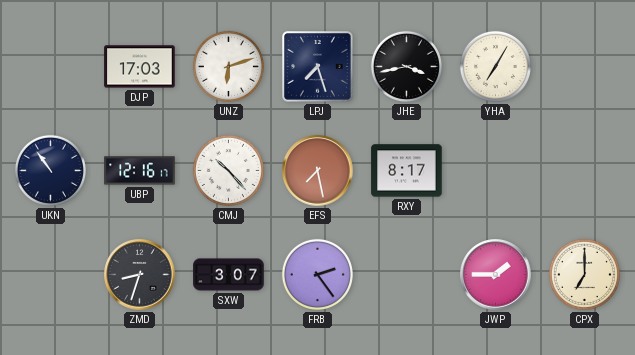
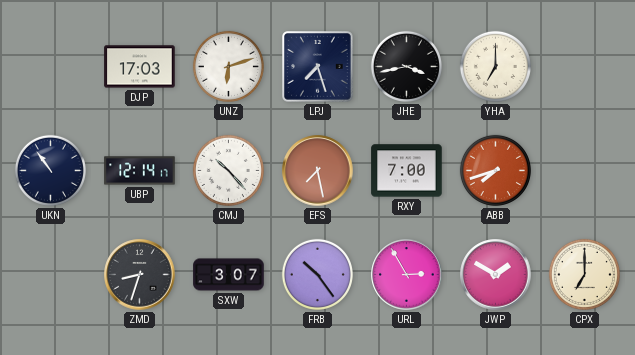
YHA: 7:05 -> 7:00
UBP: 12:16 -> 12:14
RXY: 8:17 -> 7:00
ABB: none -> 7:42
FRB: 2:24 -> 10:24
URL: none -> 2:55
JWP: 1:45 -> 1:50
